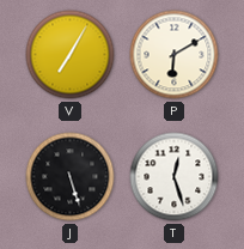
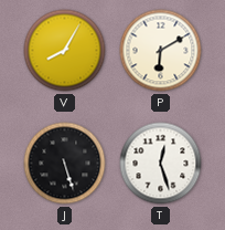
V: 7:05 -> 8:05
